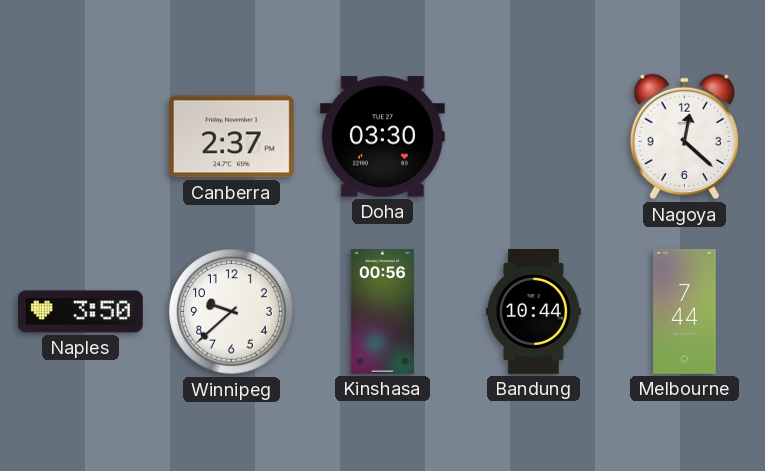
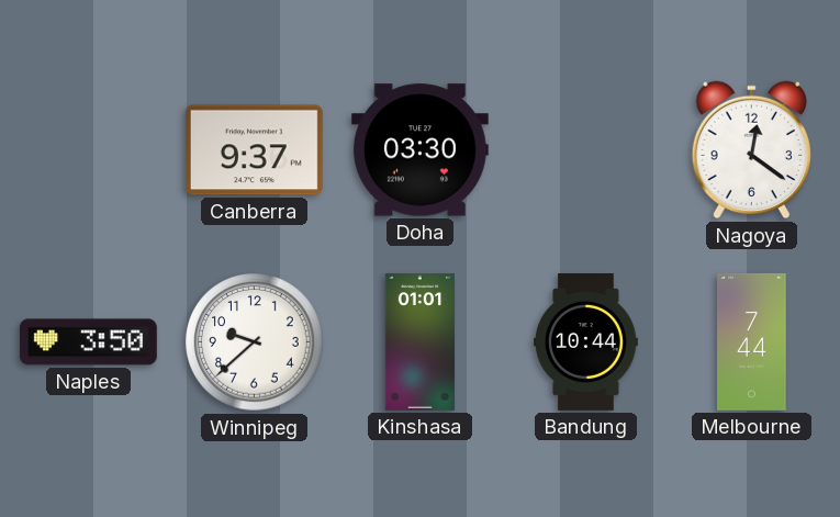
Canberra: 2:37 -> 9:37
Nagoya: 12:22 -> 12:21
Kinshasa: 00:56 -> 01:01
